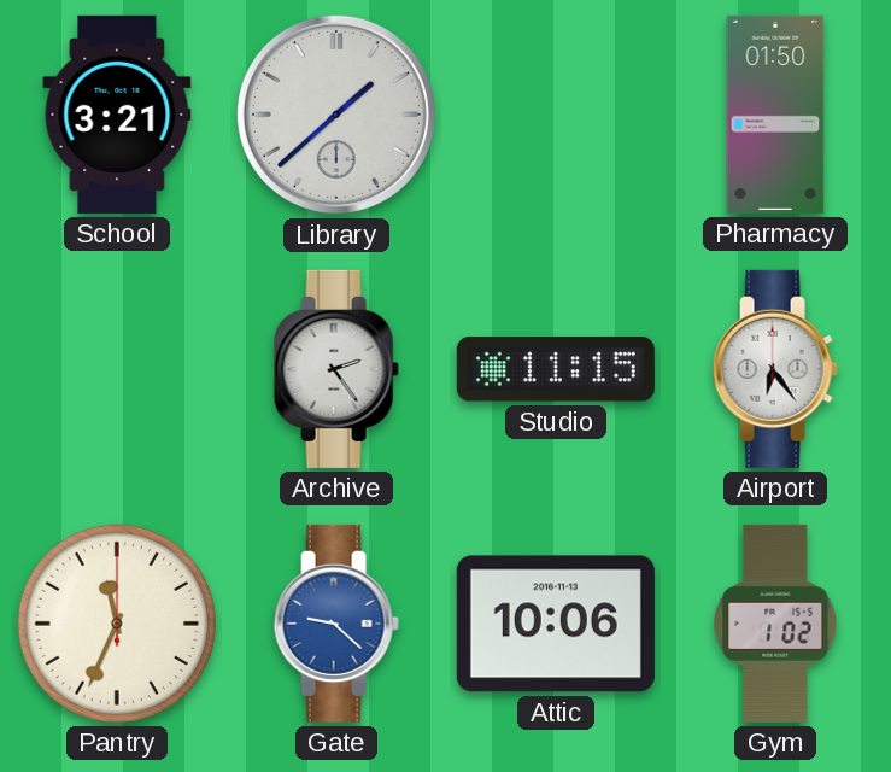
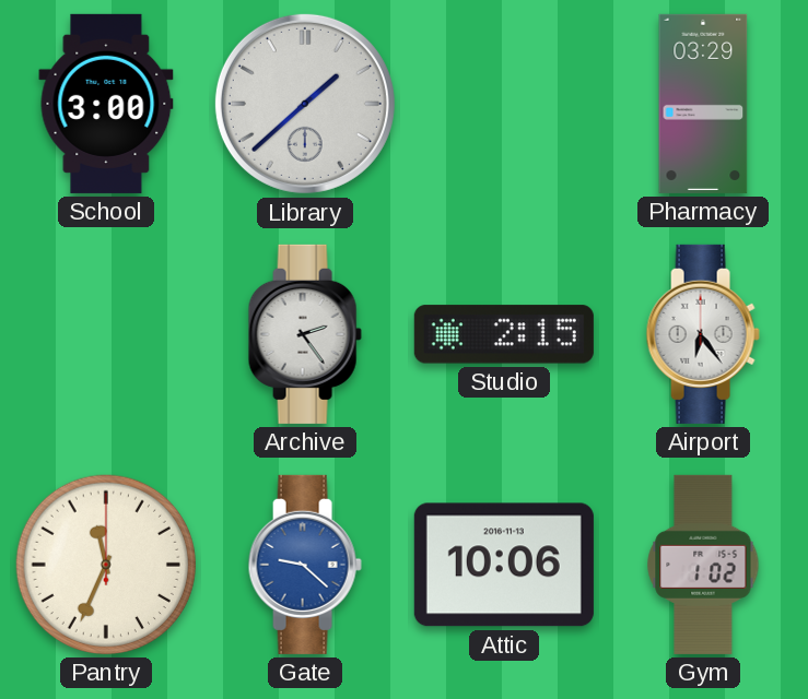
School: 3:21 -> 3:00
Pharmacy: 01:50 -> 03:29
Studio: 11:15 -> 2:15
